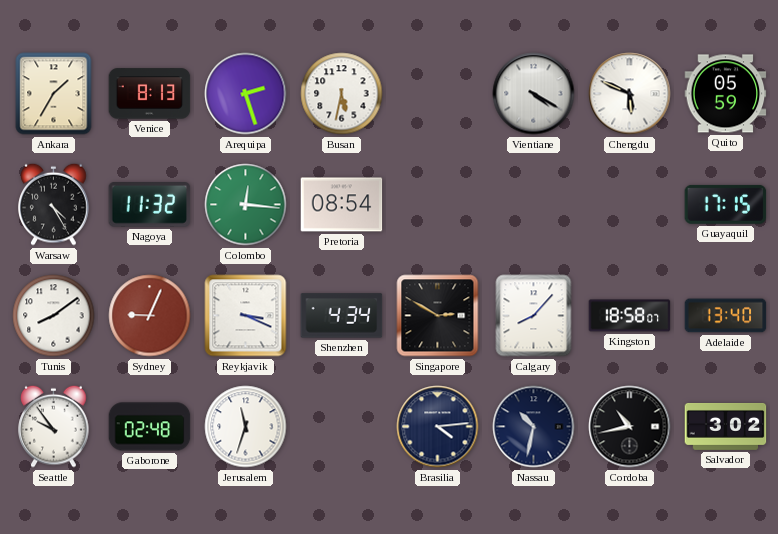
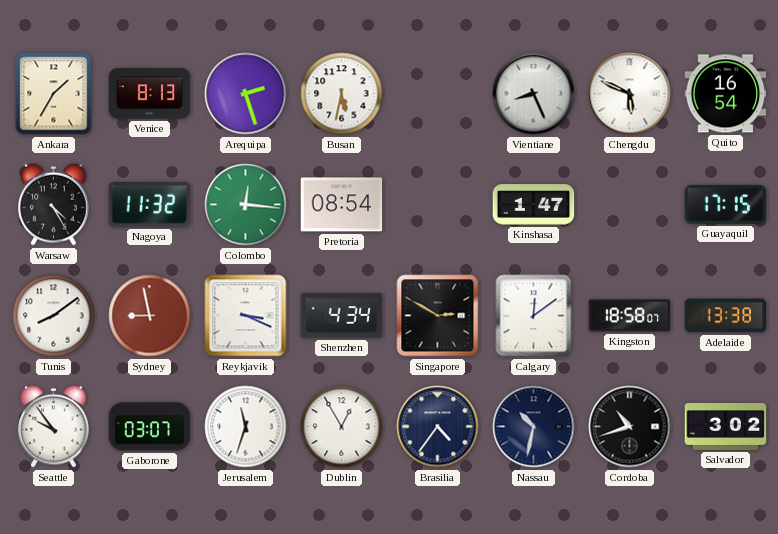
Vientiane: 4:20 -> 8:26
Quito: 05:59 -> 16:54
Kinshasa: none -> 1:47
Sydney: 9:04 -> 8:58
Calgary: 8:07 -> 12:09
Adelaide: 13:40 -> 13:38
Gaborone: 02:48 -> 03:07
Dublin: none -> 12:55
Brasilia: 4:14 -> 4:36
Cordoba: 10:43 -> 10:42
